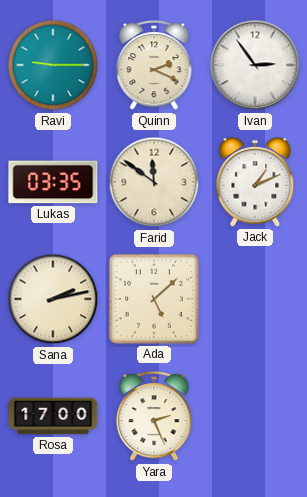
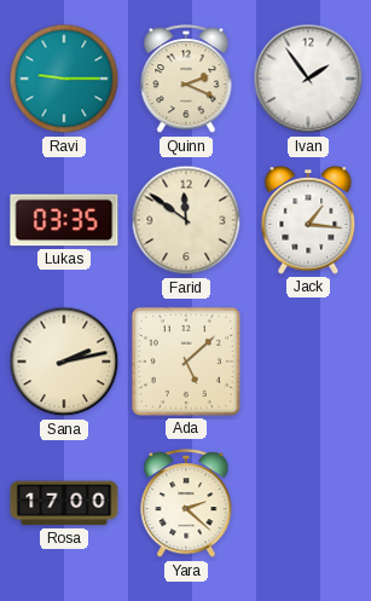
Ivan: 2:54 -> 1:54
Jack: 1:11 -> 1:16
Yara: 2:26 -> 2:22
